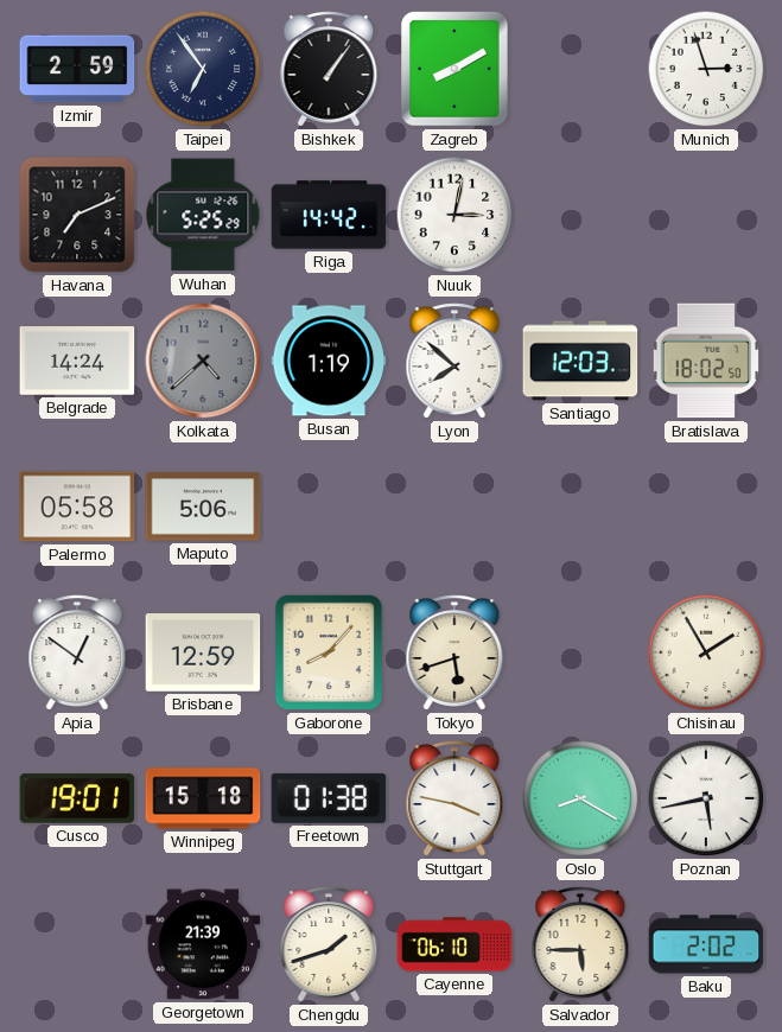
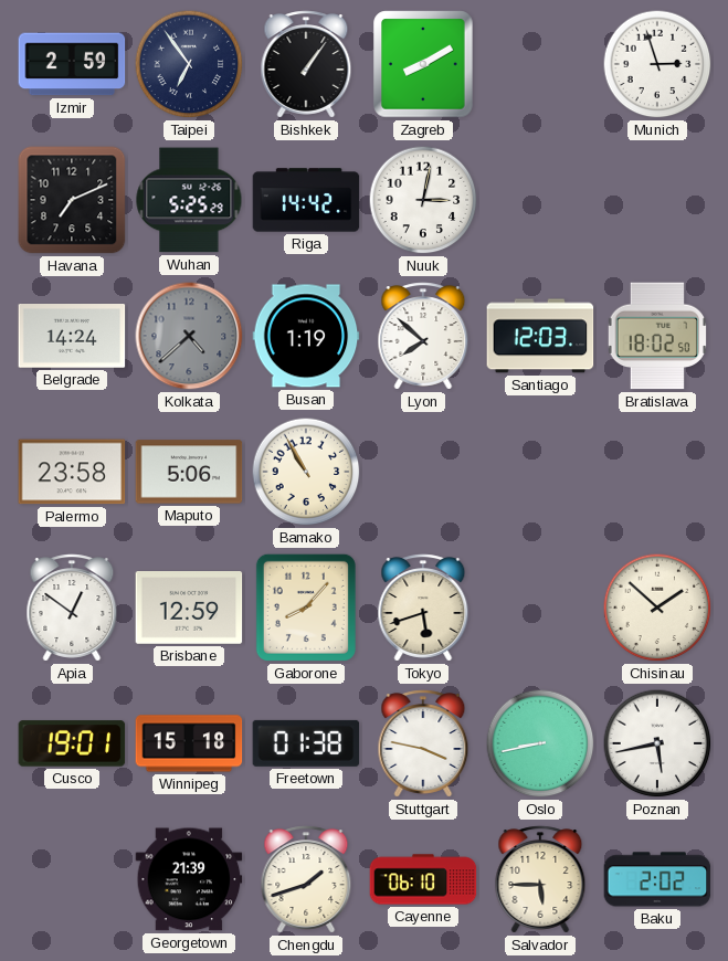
Palermo: 05:58 -> 23:58
Bamako: none -> 10:55
Chisinau: 1:55 -> 1:52
Oslo: 8:20 -> 8:43
